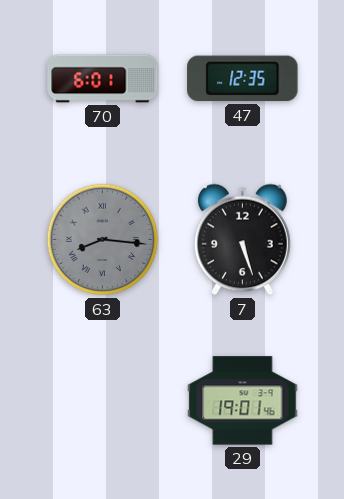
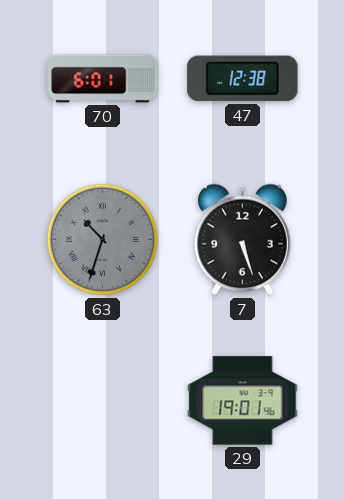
47: 12:35 -> 12:38
63: 8:16 -> 10:33
